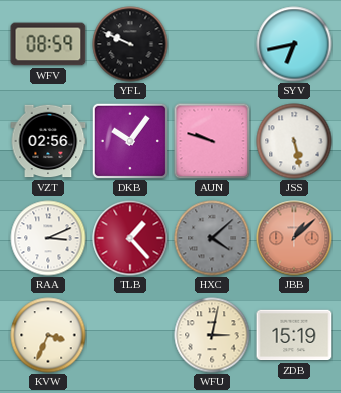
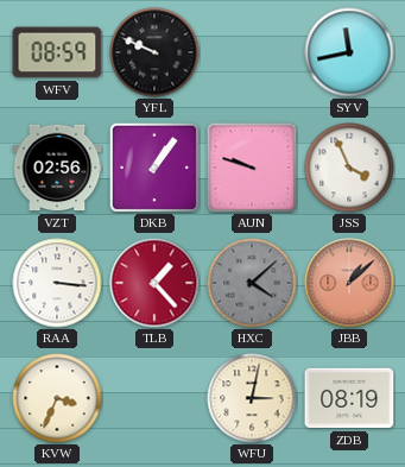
SYV: 6:43 -> 11:43
DKB: 10:06 -> 1:06
JSS: 5:28 -> 3:56
RAA: 3:11 -> 3:16
ZDB: 15:19 -> 08:19
